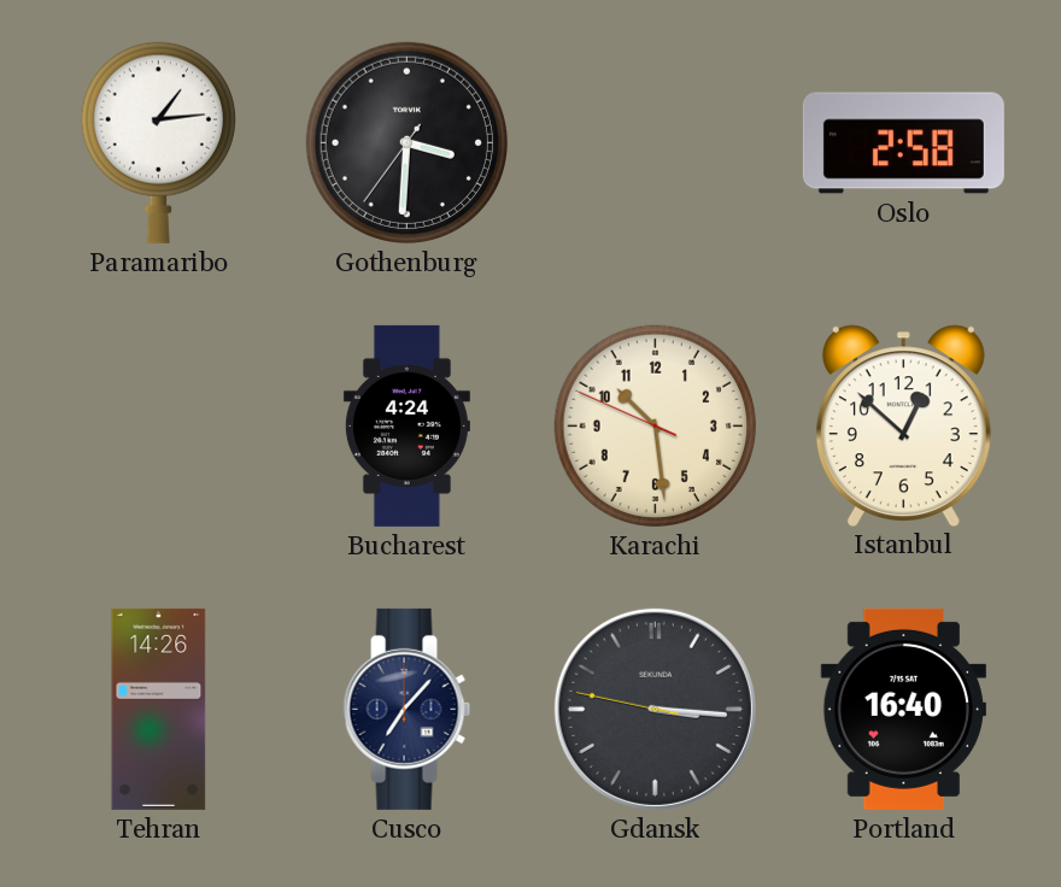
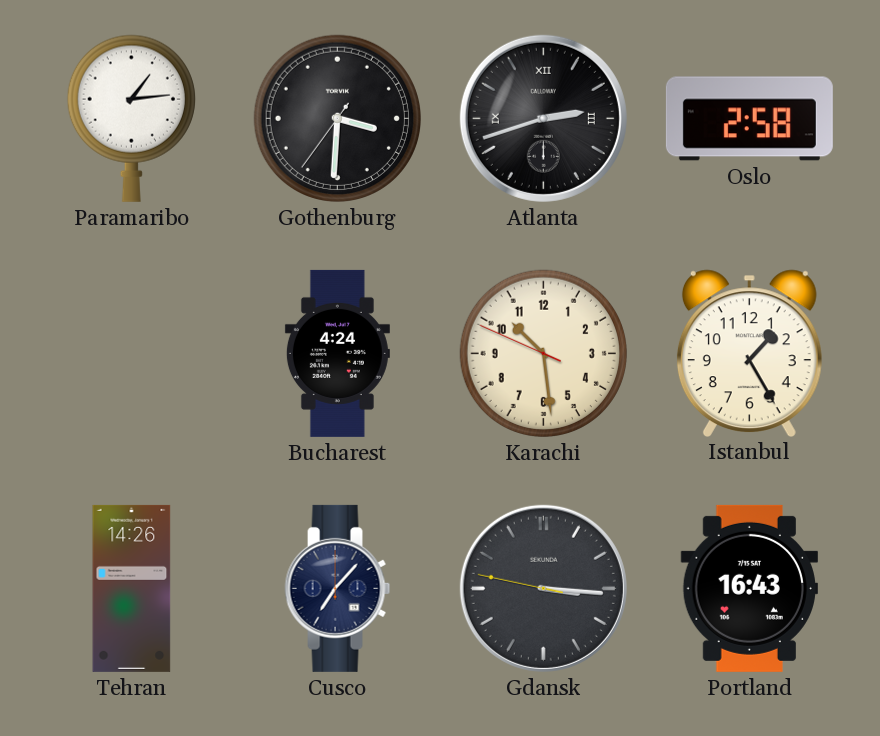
Atlanta: none -> 2:42
Istanbul: 12:52 -> 1:25
Portland: 16:40 -> 16:43
